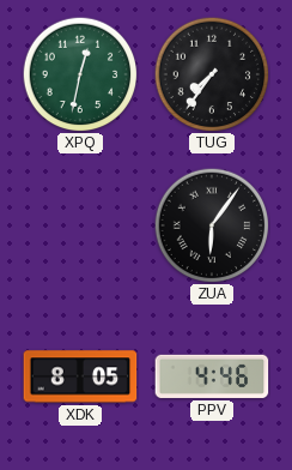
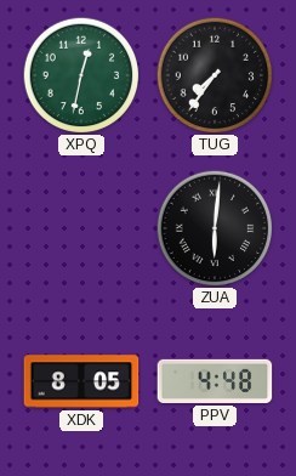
ZUA: 6:06 -> 6:01
PPV: 4:46 -> 4:48
